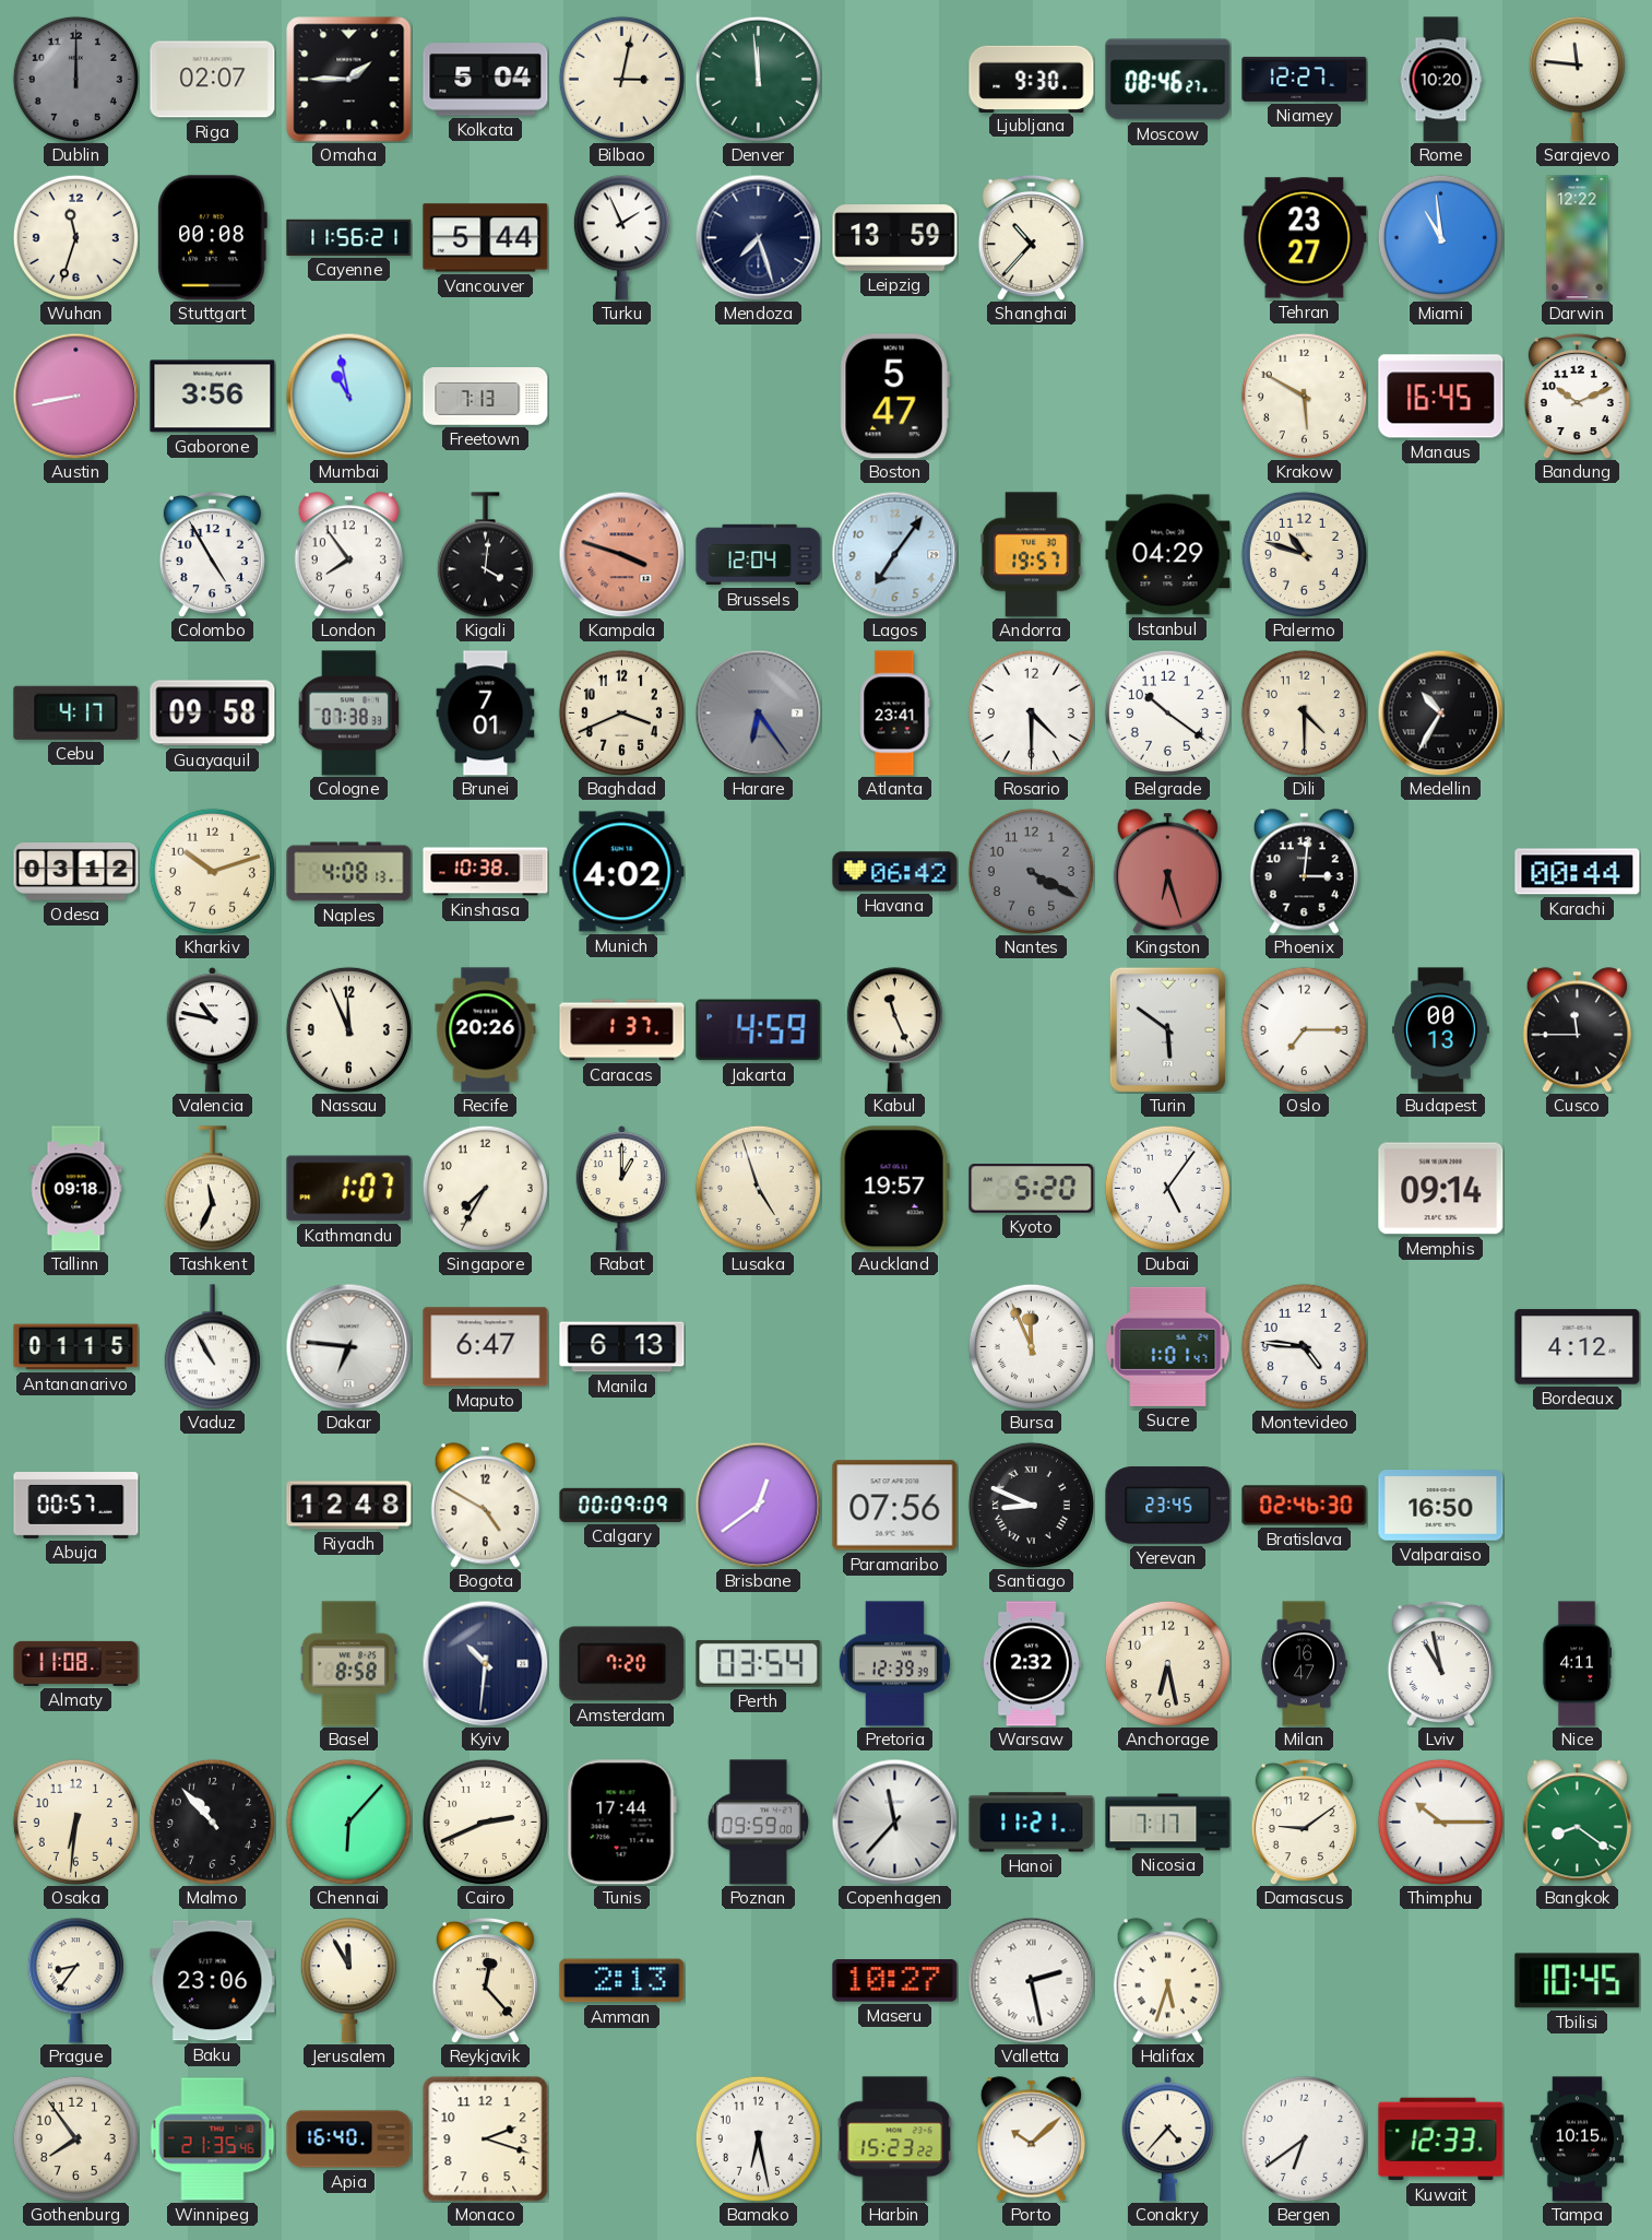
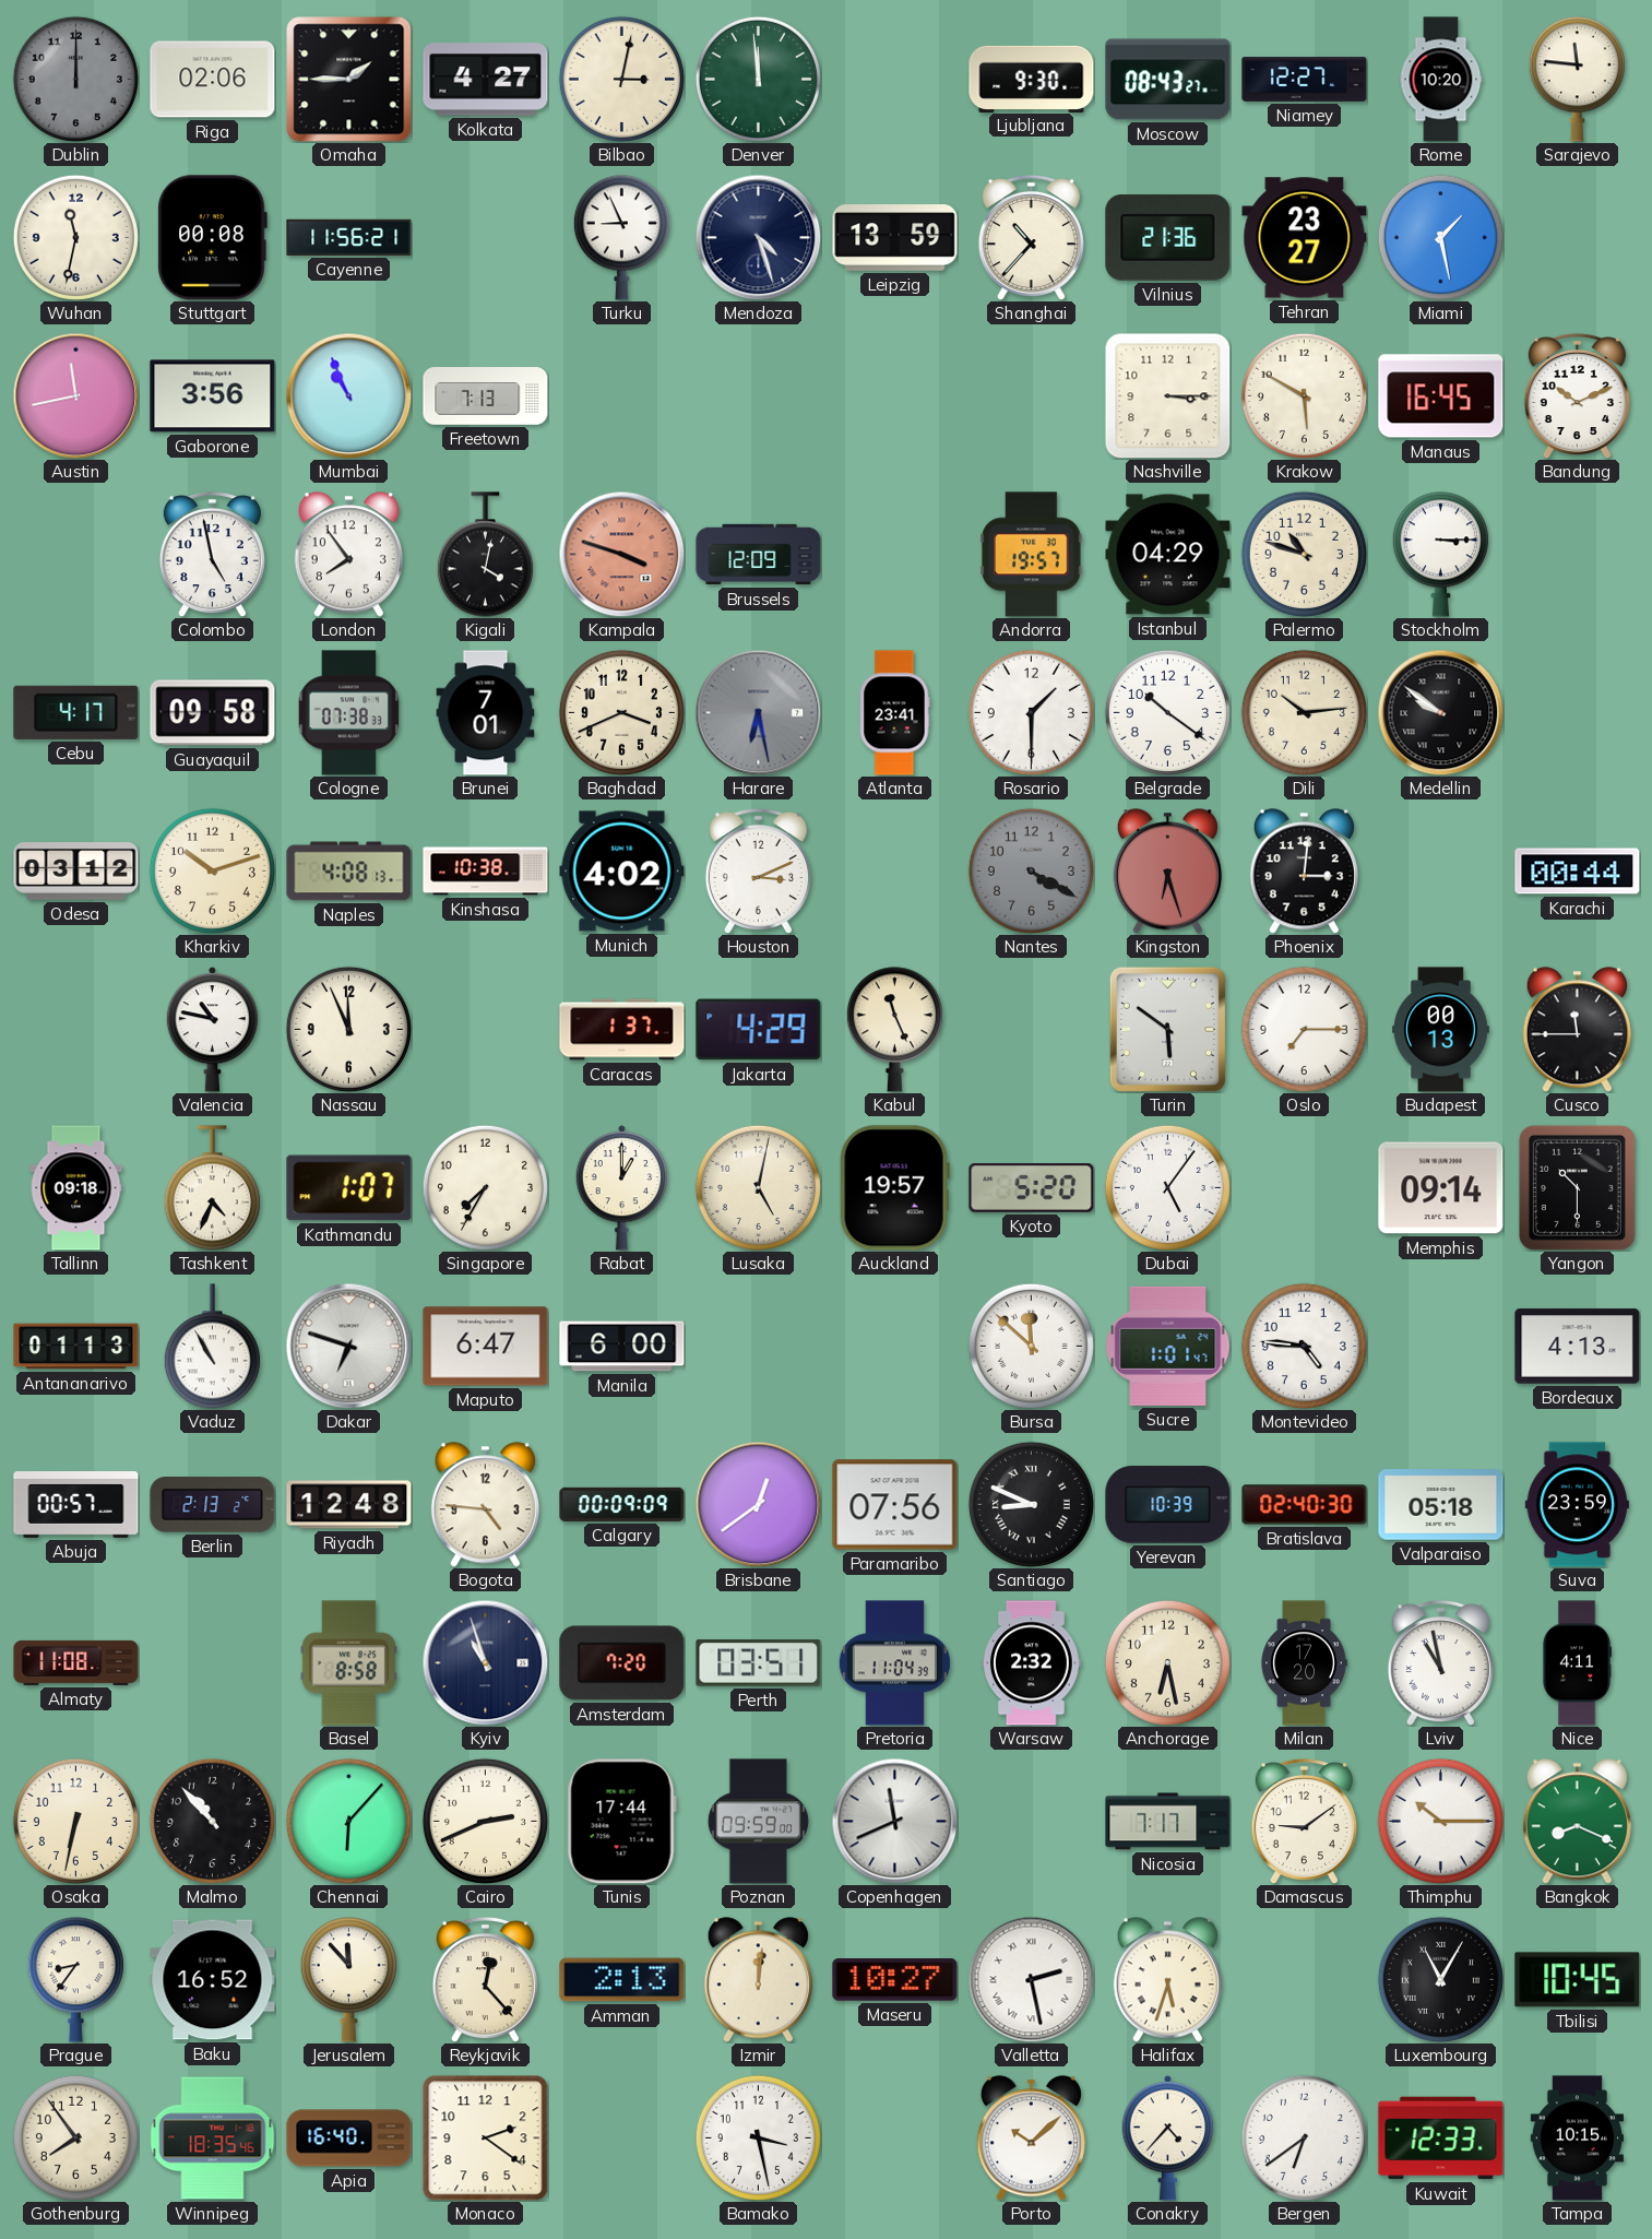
Riga: 02:07 -> 02:06
Kolkata: 5:04 -> 4:27
Moscow: 08:46 -> 08:43
Wuhan: 11:33 -> 11:32
Vancouver: 5:44 -> none
Turku: 1:56 -> 8:56
Mendoza: 7:27 -> 4:27
Vilnius: none -> 21:36
Miami: 10:59 -> 1:28
Darwin: 12:22 -> none
Austin: 8:43 -> 11:43
Mumbai: 10:58 -> 10:56
Boston: 5:47 -> none
Nashville: none -> 3:15
Colombo: 4:55 -> 4:58
Kigali: 4:01 -> 4:02
Brussels: 12:04 -> 12:09
Lagos: 7:06 -> none
Stockholm: none -> 3:15
Harare: 6:24 -> 6:28
Rosario: 4:30 -> 1:30
Dili: 4:30 -> 10:14
Medellin: 10:35 -> 9:51
Houston: none -> 3:11
Havana: 06:42 -> none
Recife: 20:26 -> none
Jakarta: 4:59 -> 4:29
Tashkent: 11:34 -> 4:34
Lusaka: 4:57 -> 5:02
Yangon: none -> 10:30
Antananarivo: 01:15 -> 01:13
Dakar: 6:46 -> 6:48
Manila: 6:13 -> 6:00
Bursa: 11:56 -> 11:52
Bordeaux: 4:12 -> 4:13
Berlin: none -> 2:13
Bogota: 4:50 -> 4:46
Yerevan: 23:45 -> 10:39
Bratislava: 02:46 -> 02:40
Valparaiso: 16:50 -> 05:18
Suva: none -> 23:59
Kyiv: 10:31 -> 10:57
Perth: 03:54 -> 03:51
Pretoria: 12:39 -> 11:04
Milan: 16:47 -> 17:20
Osaka: 6:31 -> 6:32
Copenhagen: 11:37 -> 11:41
Hanoi: 11:21 -> none
Bangkok: 8:21 -> 8:19
Baku: 23:06 -> 16:52
Jerusalem: 11:55 -> 11:53
Izmir: none -> 12:01
Luxembourg: none -> 11:05
Winnipeg: 21:35 -> 18:35
Monaco: 2:18 -> 2:21
Bamako: 6:28 -> 3:28
Harbin: 15:23 -> none
